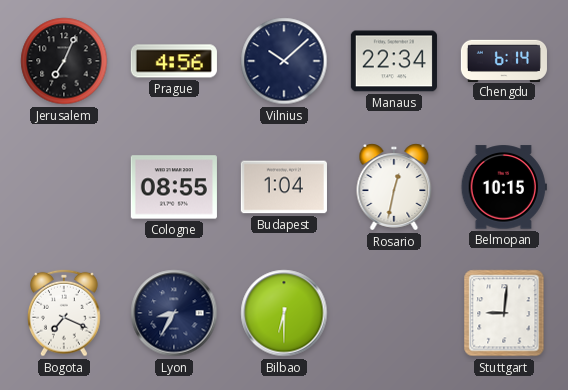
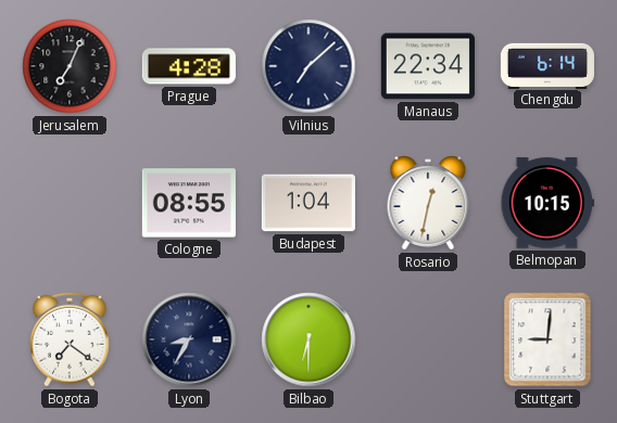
Prague: 4:56 -> 4:28
Vilnius: 10:08 -> 7:08
Bogota: 7:19 -> 7:21
